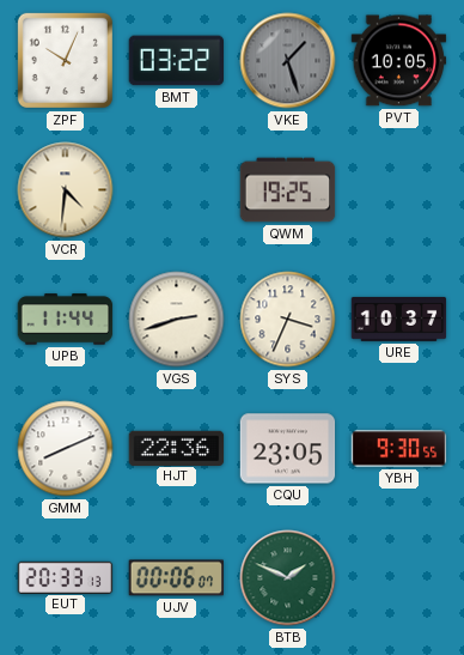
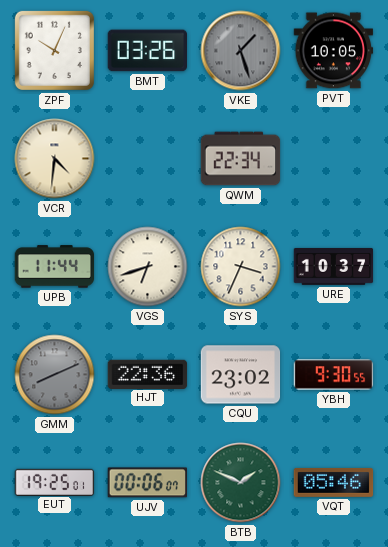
BMT: 03:22 -> 03:26
QWM: 19:25 -> 22:34
VGS: 2:42 -> 6:42
GMM dial: white -> grey
CQU: 23:05 -> 23:02
EUT: 20:33 -> 19:25
VQT: none -> 05:46
